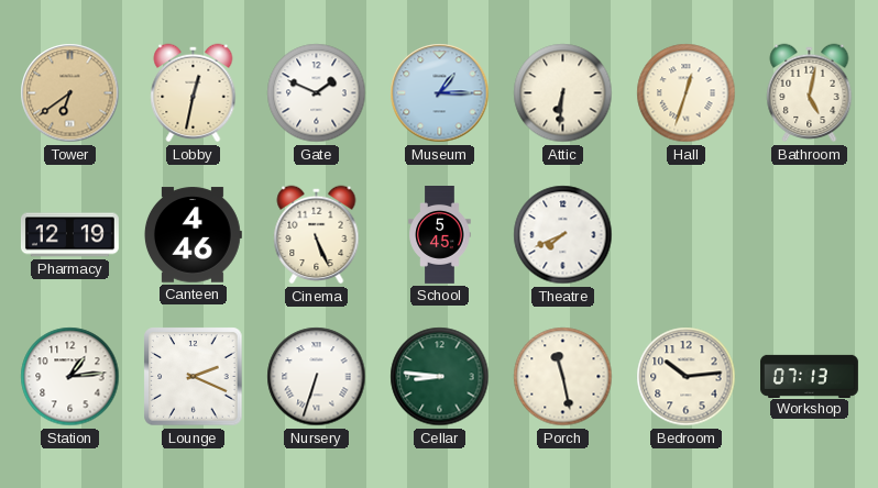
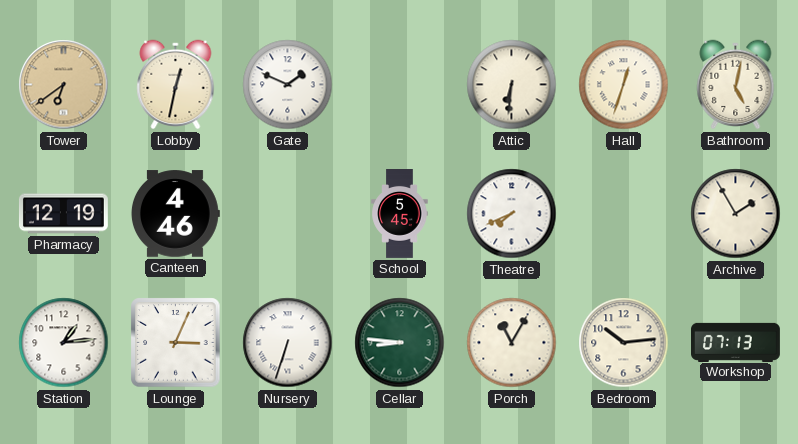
Museum: 1:15 -> none
Cinema: 5:26 -> none
Archive: none -> 1:55
Lounge: 2:19 -> 3:04
Porch: 11:28 -> 11:05
